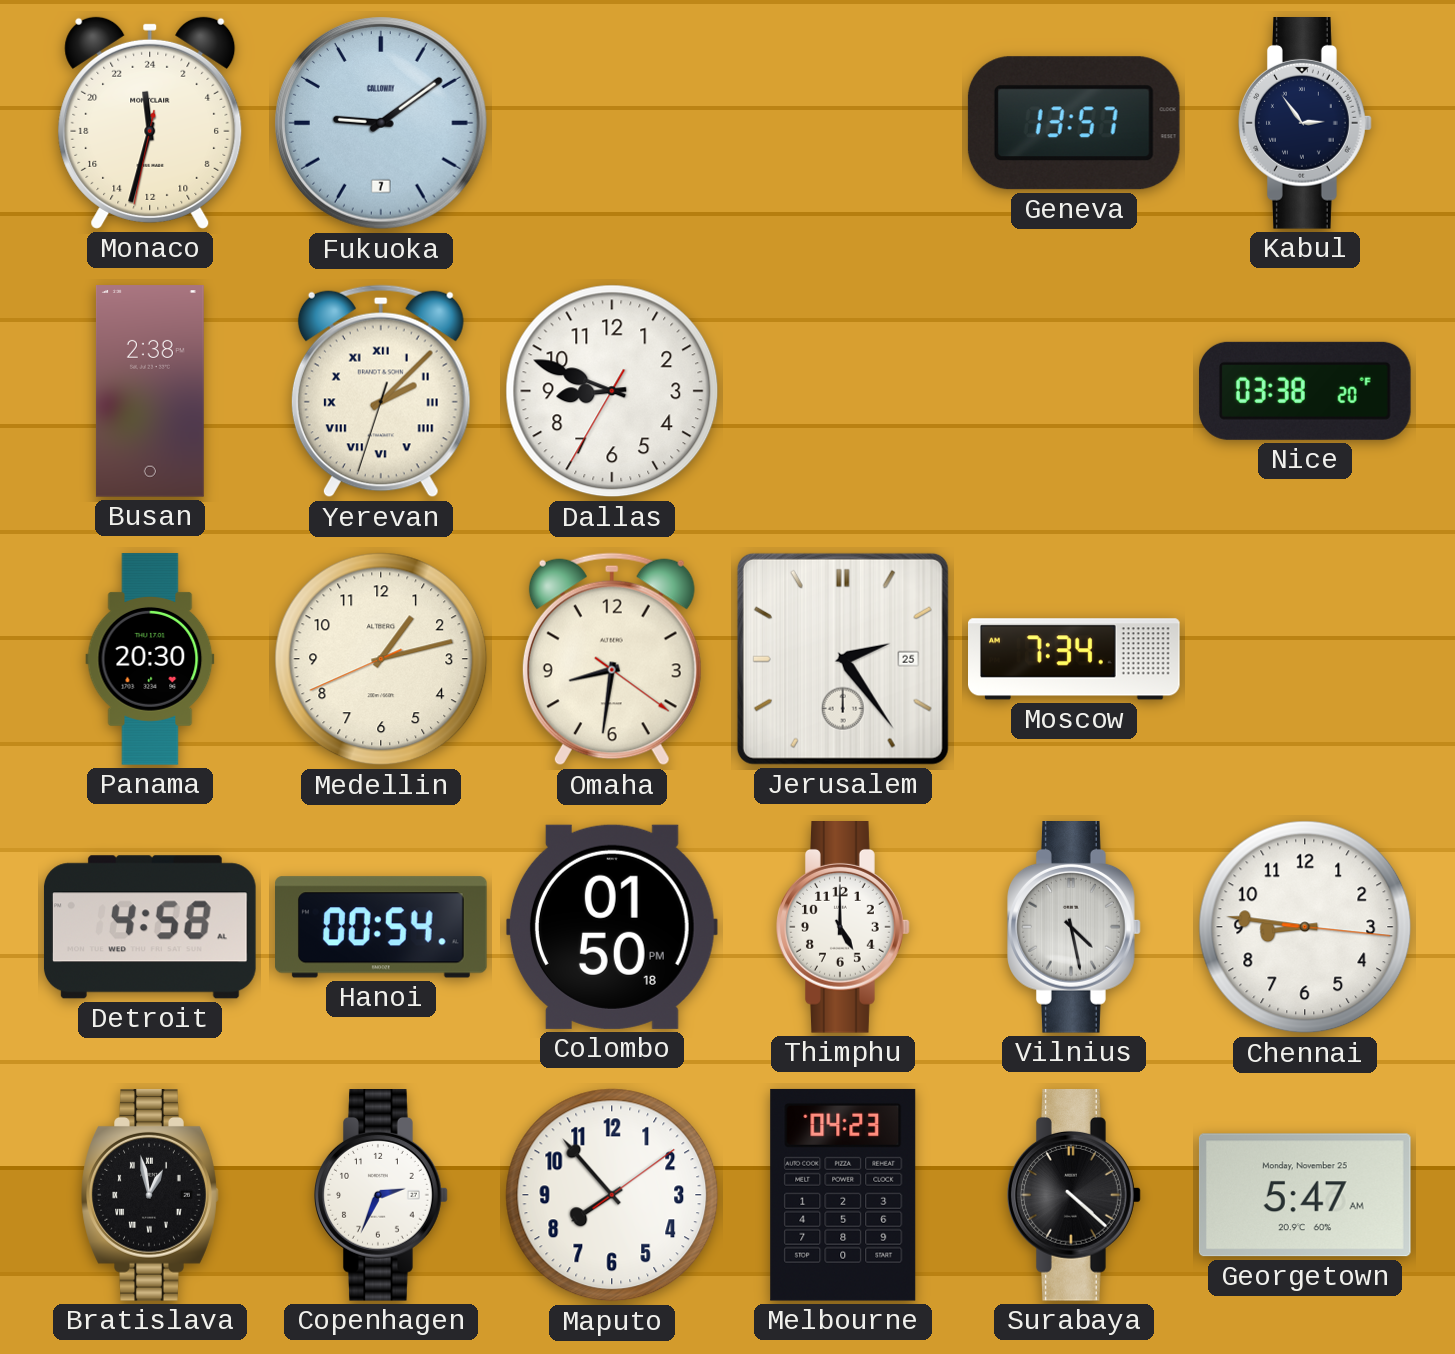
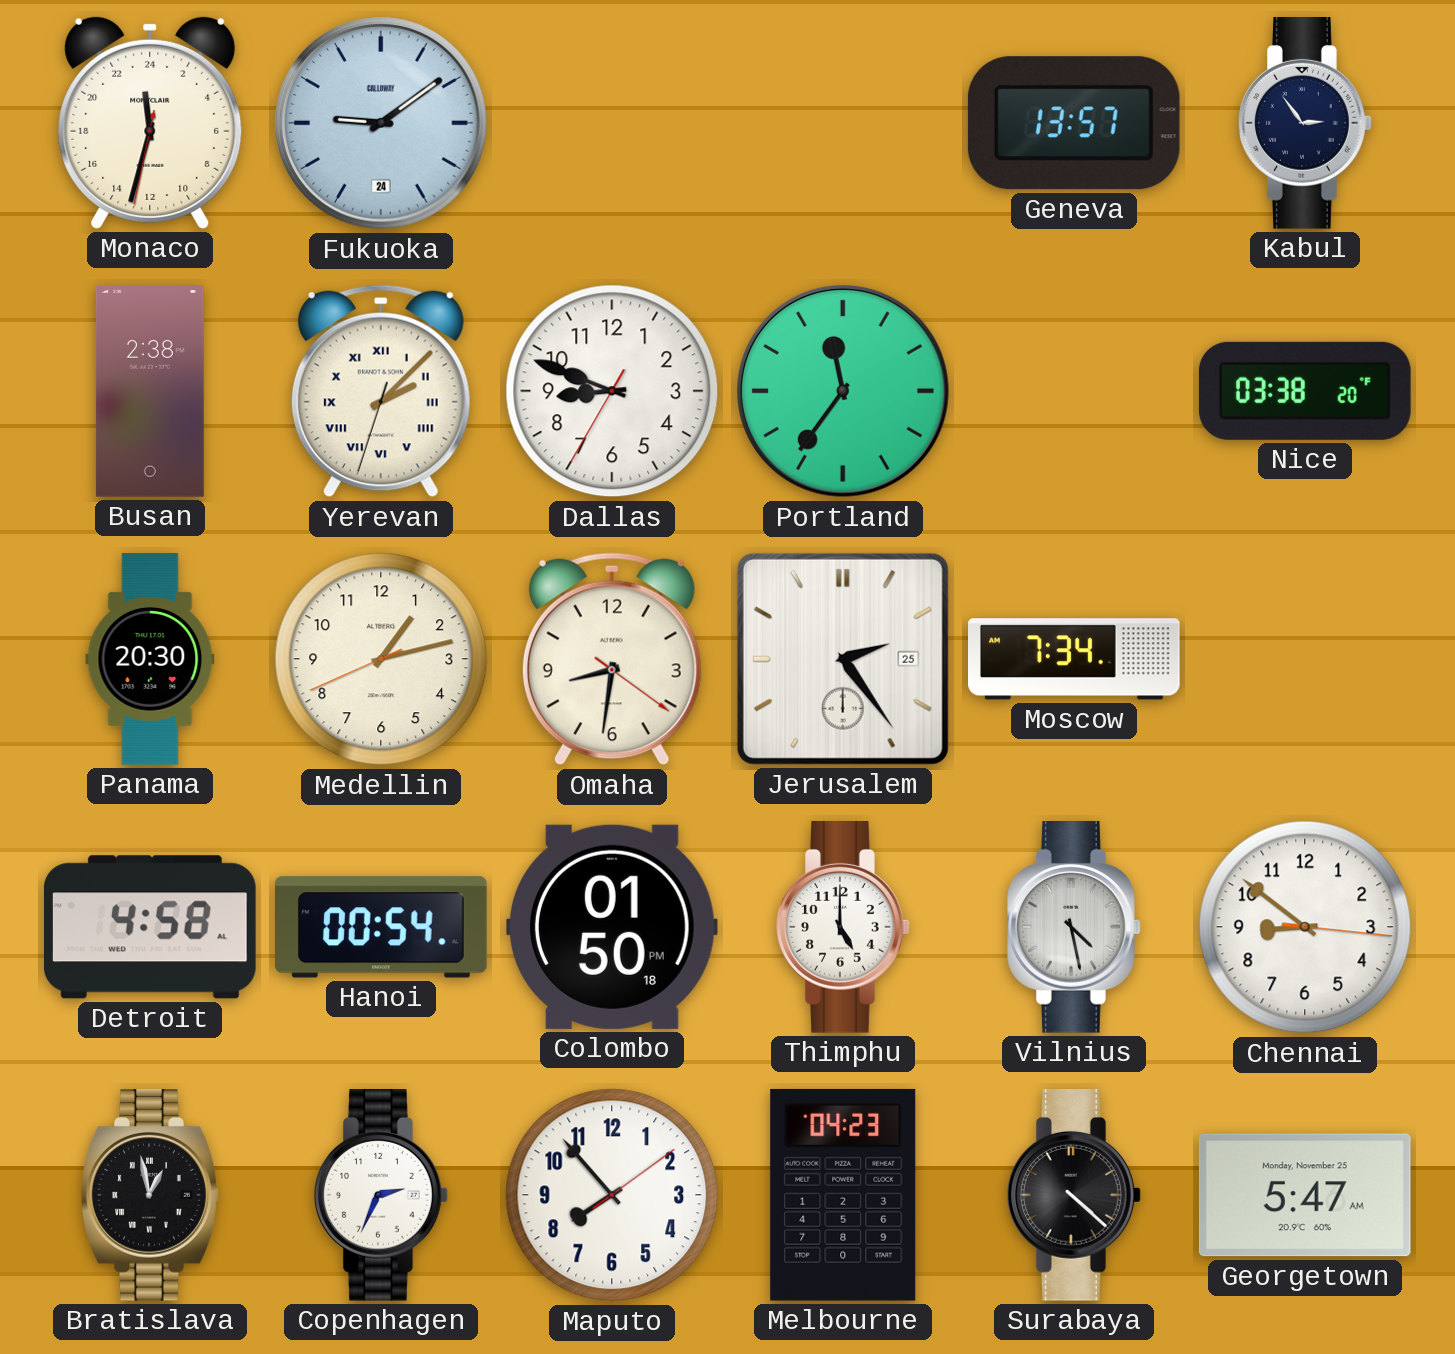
Fukuoka date: 7 -> 24
Portland: none -> 11:36
Chennai: 8:46 -> 8:51
